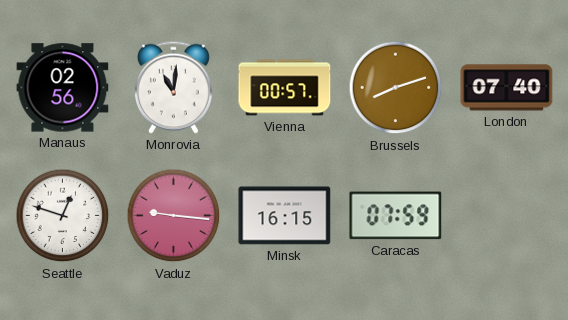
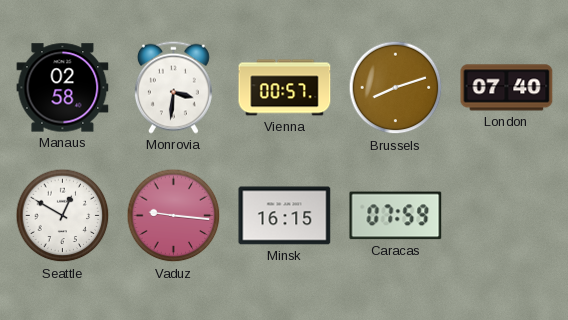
Manaus: 02:56 -> 02:58
Monrovia: 11:01 -> 3:31
Seattle: 12:48 -> 12:50
